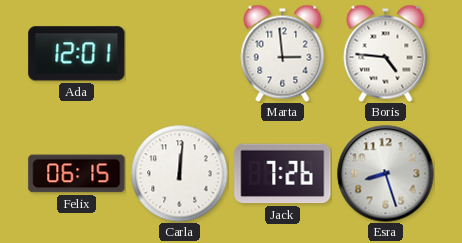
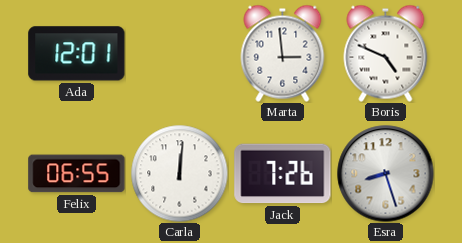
Boris: 4:46 -> 4:49
Felix: 06:15 -> 06:55
